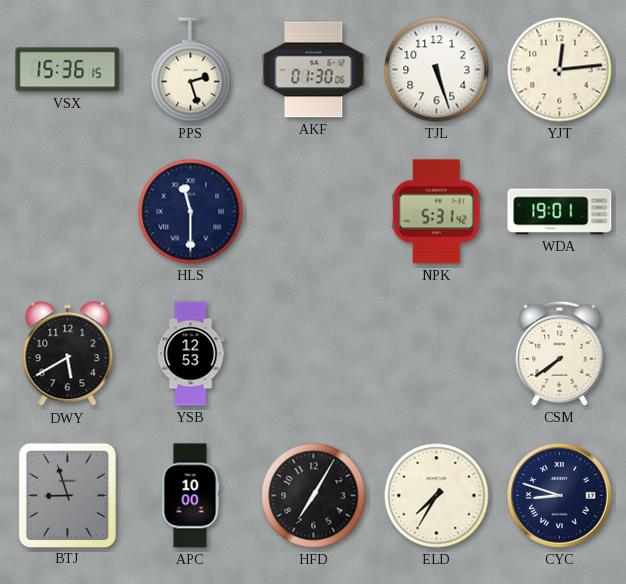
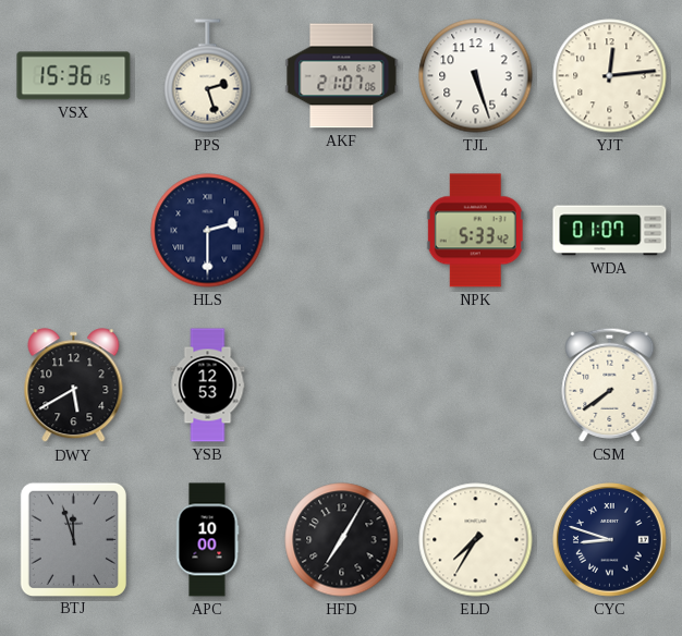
AKF: 01:30 -> 21:07
HLS: 11:30 -> 2:30
NPK: 5:31 -> 5:33
WDA: 19:01 -> 01:07
BTJ: 8:57 -> 11:57
